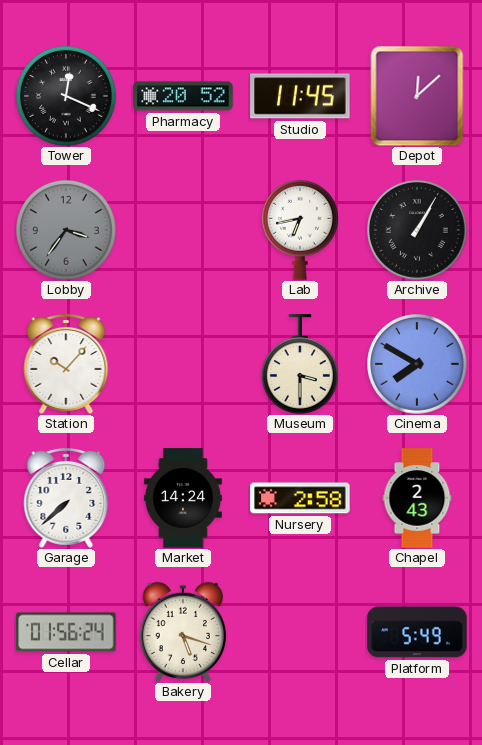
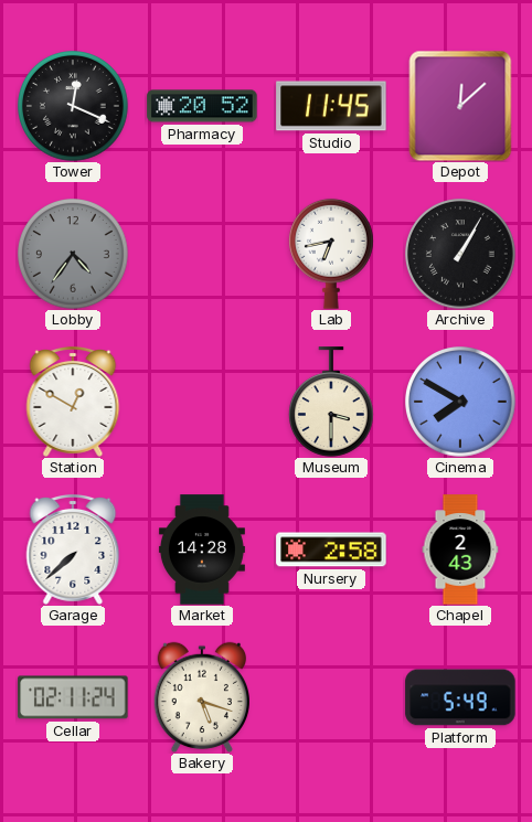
Lobby: 3:36 -> 4:36
Station: 10:07 -> 12:50
Market: 14:24 -> 14:28
Cellar: 01:56 -> 02:11
